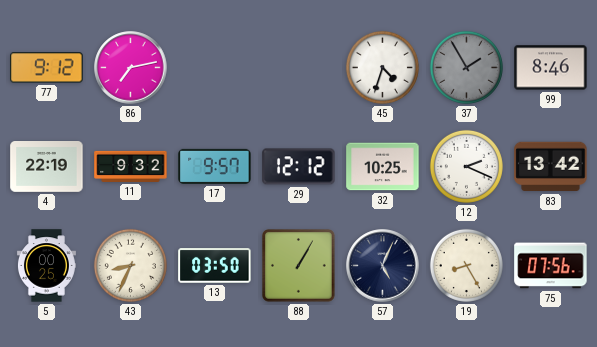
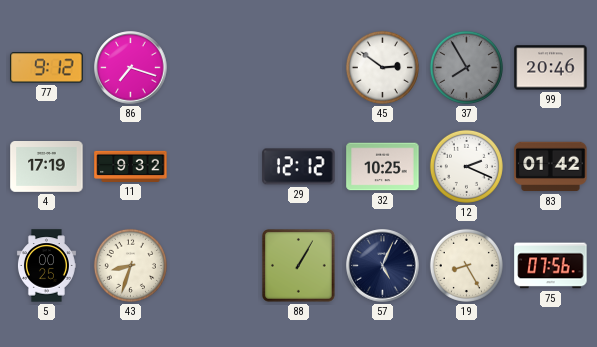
86: 7:13 -> 7:18
45: 4:33 -> 2:51
37: 1:55 -> 7:55
99: 8:46 -> 20:46
4: 22:19 -> 17:19
17: 9:57 -> none
83: 13:42 -> 01:42
43: 8:34 -> 8:33
13: 03:50 -> none
